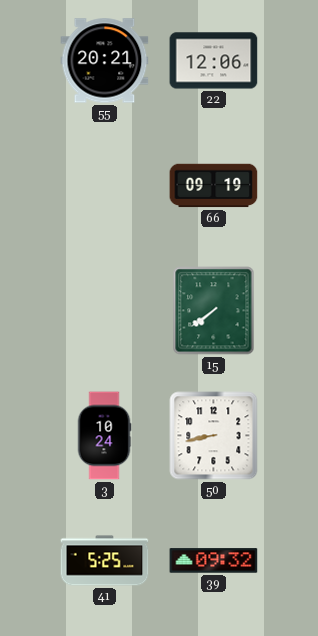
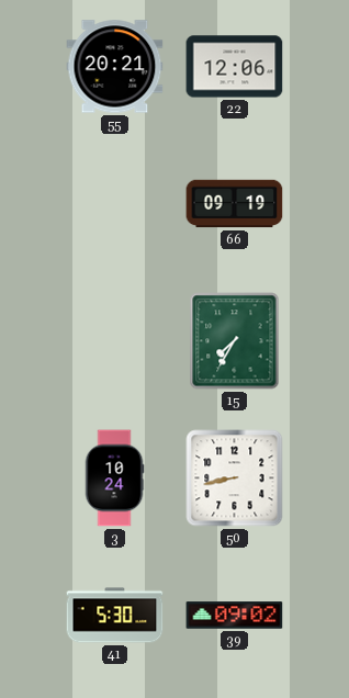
15: 7:39 -> 7:35
41: 5:25 -> 5:30
39: 09:32 -> 09:02
